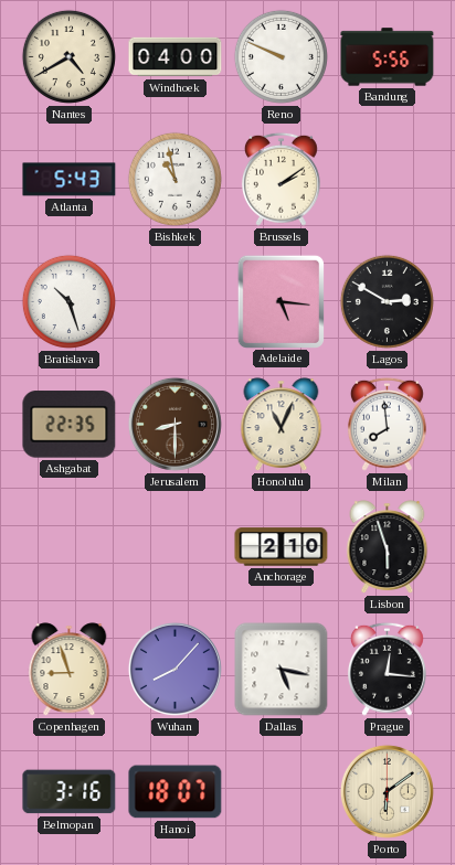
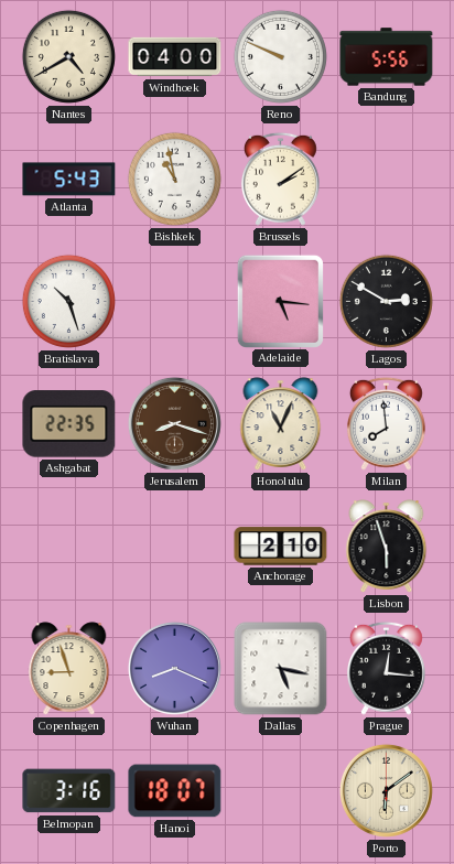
Jerusalem: 8:30 -> 8:18
Wuhan: 8:07 -> 8:19
